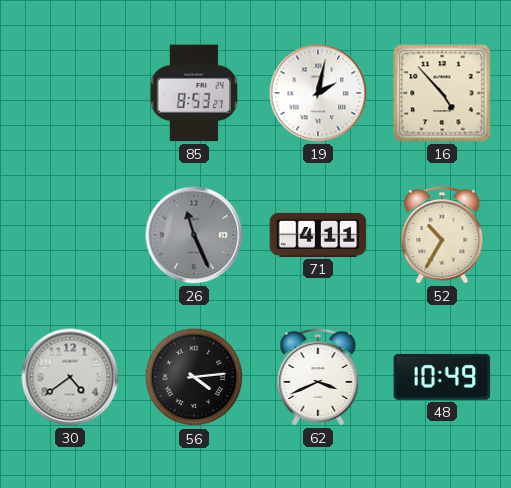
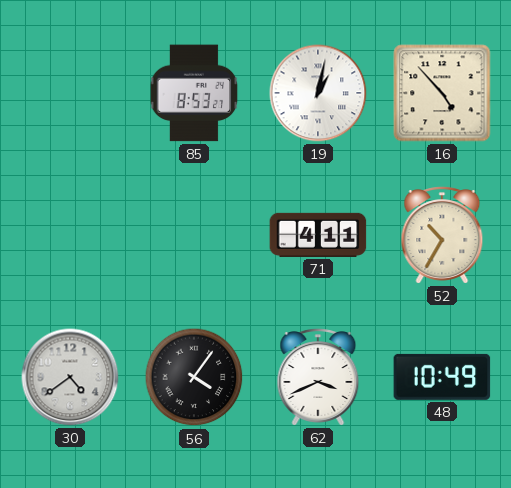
19: 2:02 -> 1:02
26: 11:26 -> none
56: 4:14 -> 4:06
